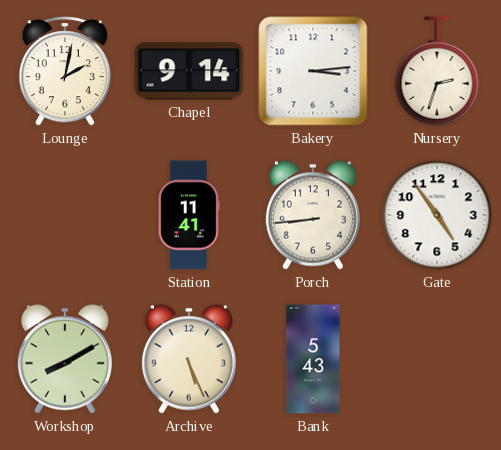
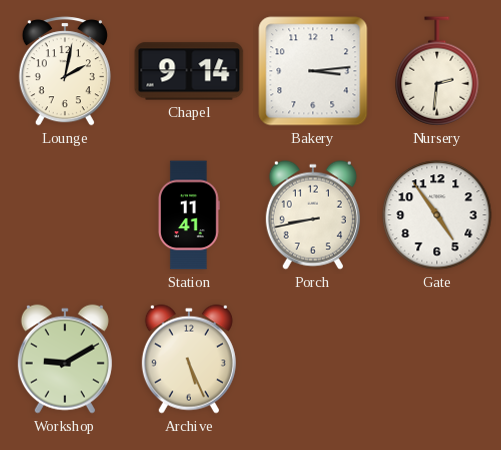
Nursery: 2:33 -> 2:31
Porch: 8:44 -> 8:43
Workshop: 8:10 -> 9:10
Bank: 5:43 -> none
